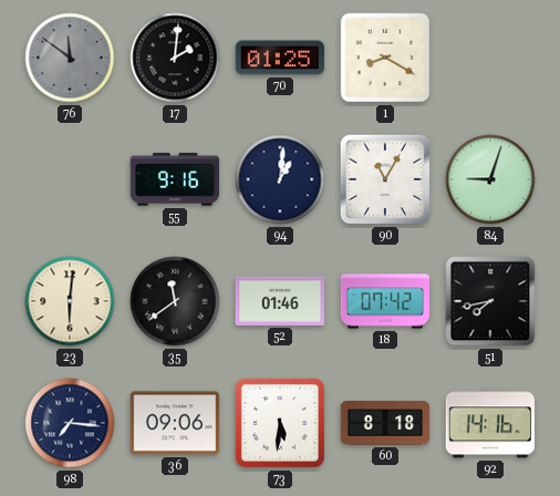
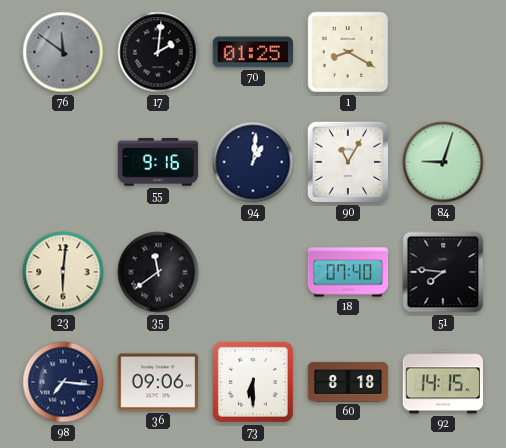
52: 01:46 -> none
18: 07:42 -> 07:40
51: 7:43 -> 7:46
73: 5:31 -> 6:30
92: 14:16 -> 14:15
